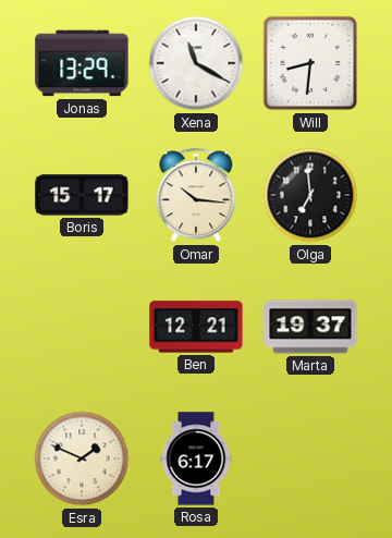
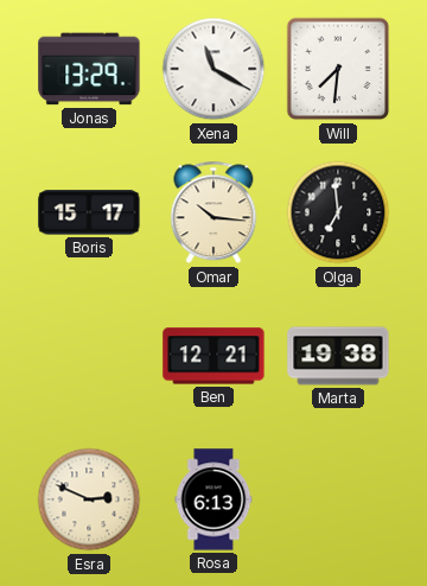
Will: 8:31 -> 7:31
Marta: 19:37 -> 19:38
Esra: 1:49 -> 2:49
Rosa: 6:17 -> 6:13
